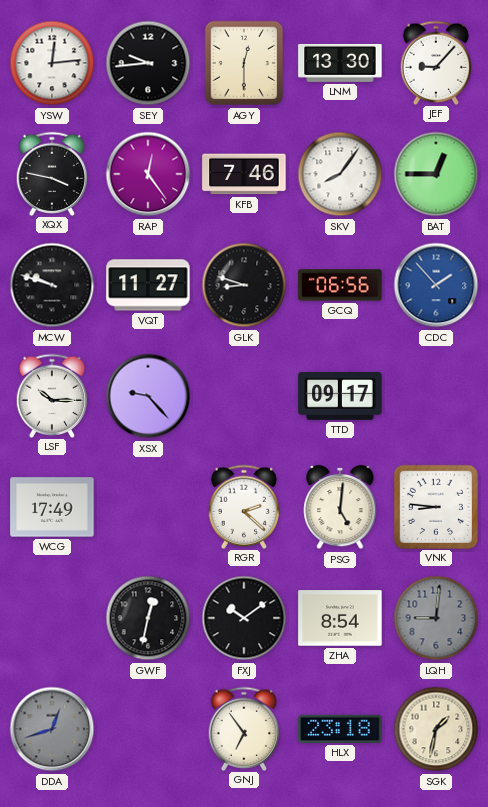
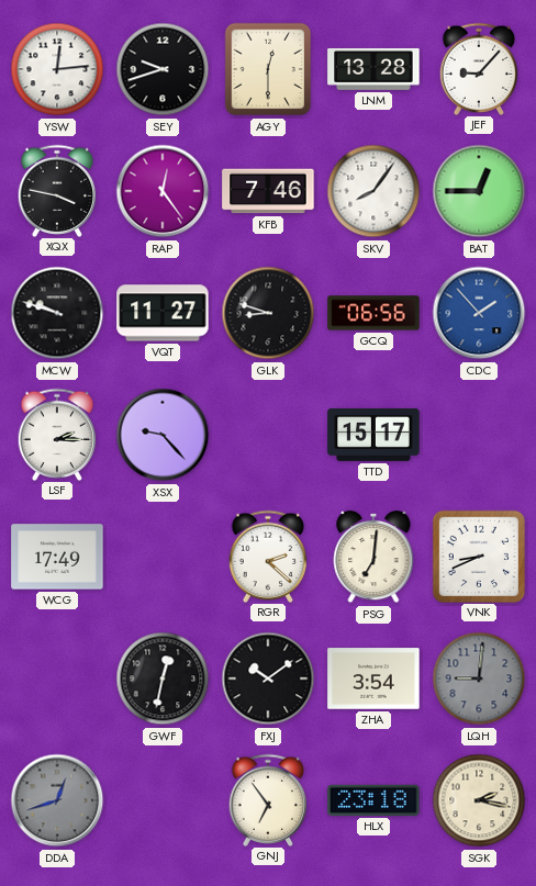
SEY: 9:44 -> 9:42
LNM: 13:30 -> 13:28
LSF: 10:15 -> 2:15
TTD: 09:17 -> 15:17
PSG: 5:01 -> 7:01
VNK: 8:46 -> 8:41
ZHA: 8:54 -> 3:54
SGK: 1:32 -> 2:17
